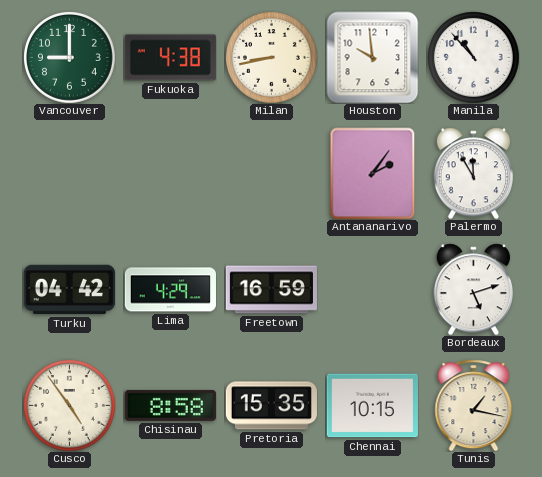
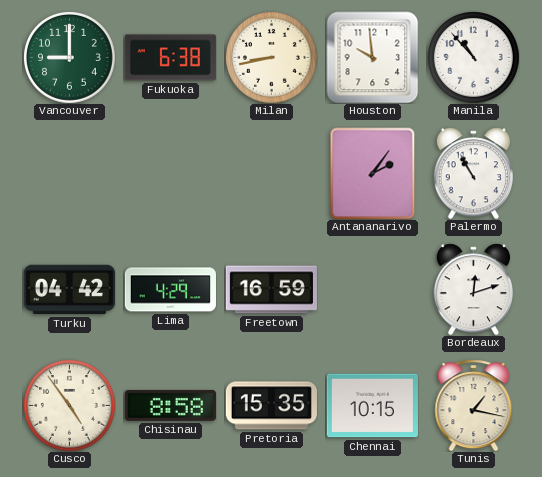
Fukuoka: 4:38 -> 6:38
Palermo: 11:55 -> 10:55
Bordeaux: 5:12 -> 12:12
